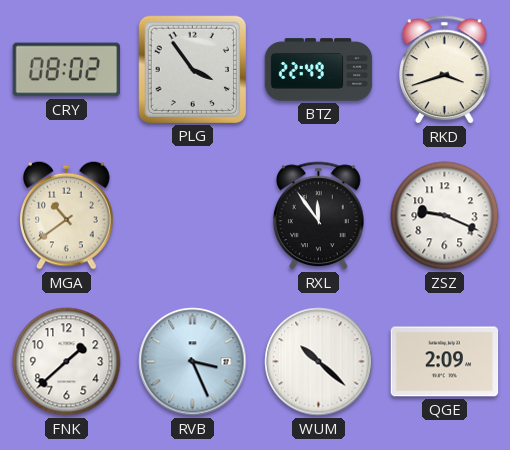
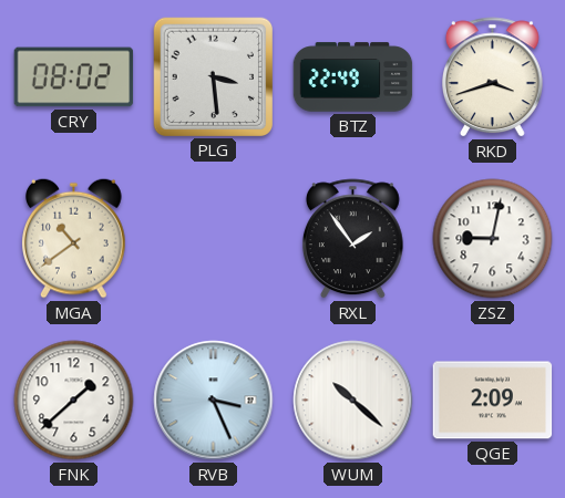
PLG: 3:54 -> 3:29
RXL: 11:54 -> 1:54
ZSZ: 9:19 -> 9:02
